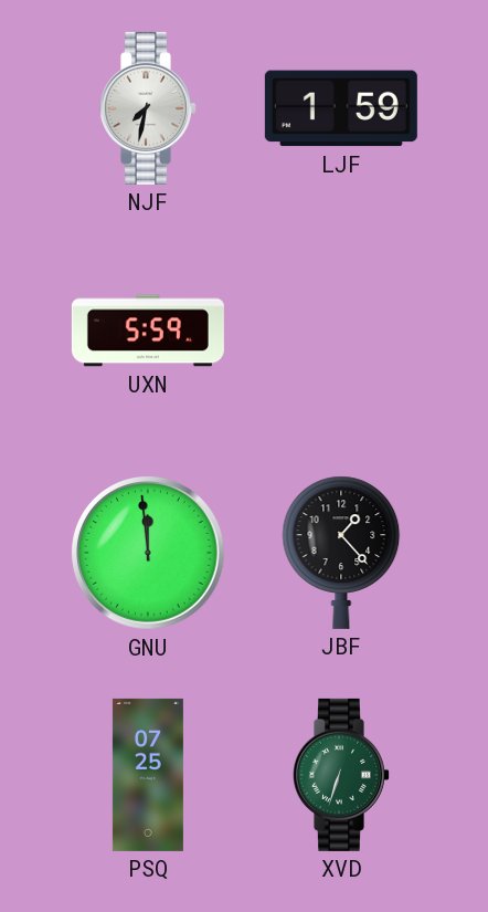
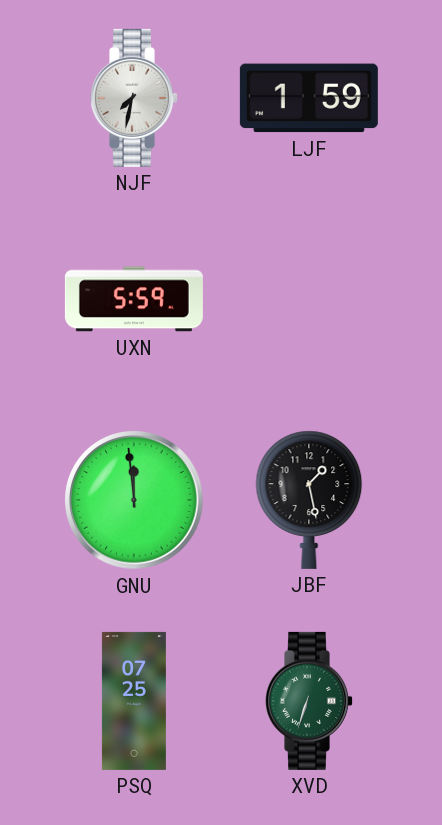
JBF: 1:23 -> 1:28
